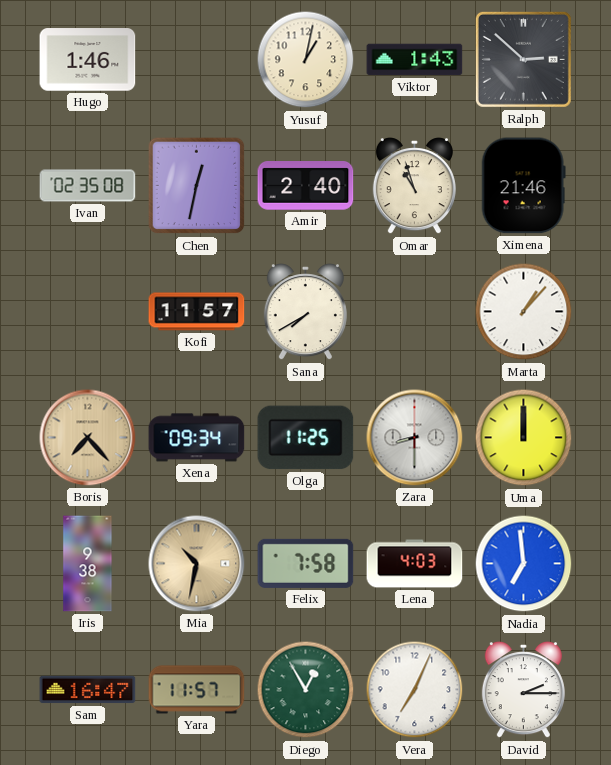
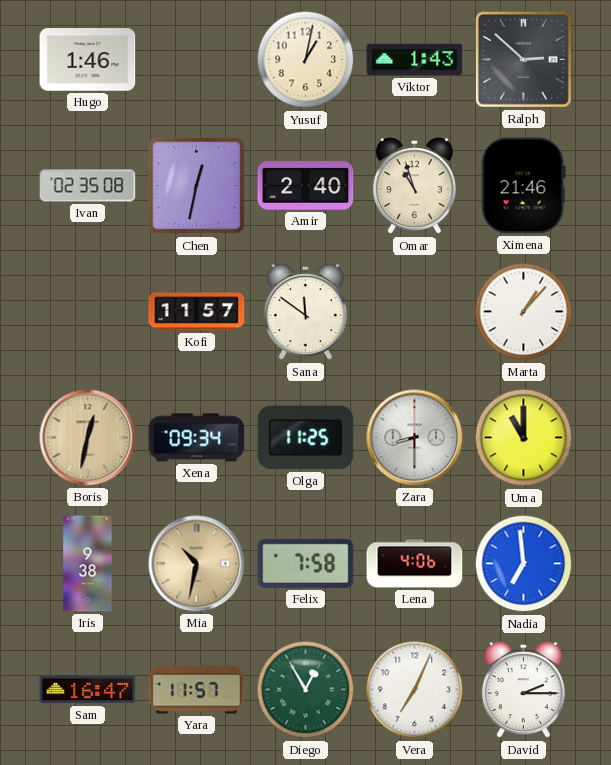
Sana: 7:40 -> 11:51
Boris: 7:23 -> 12:32
Uma: 12:00 -> 11:00
Lena: 4:03 -> 4:06
